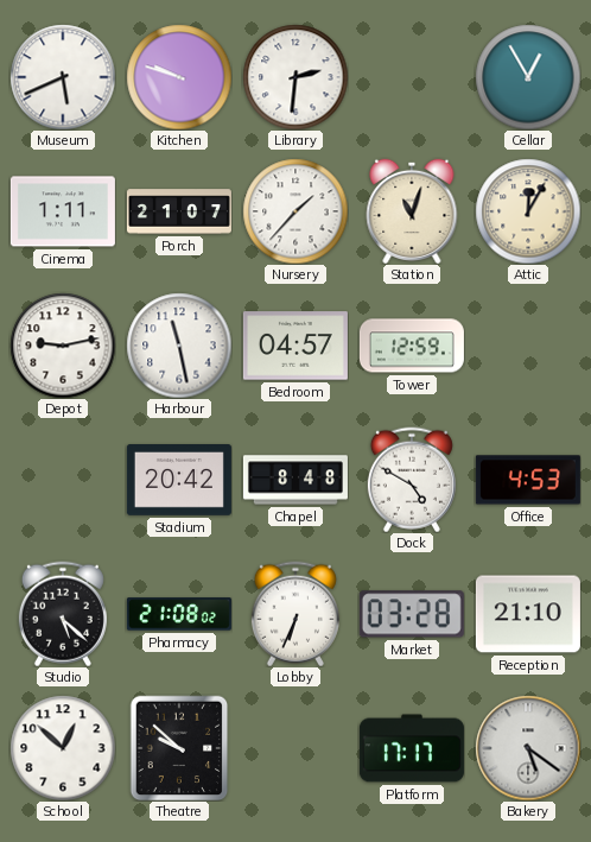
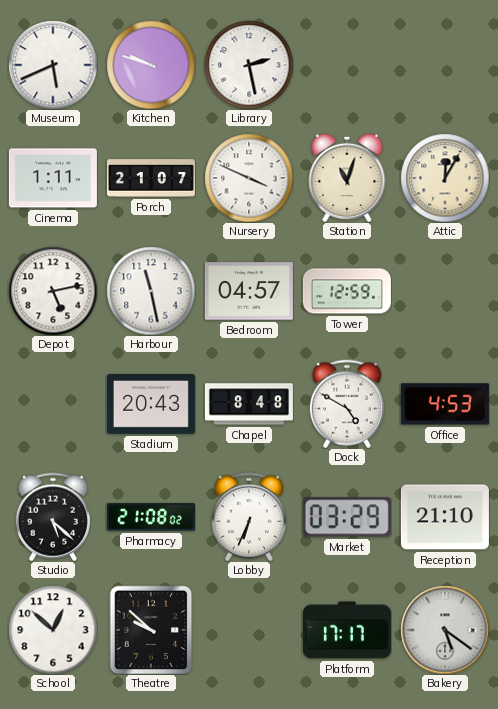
Library: 2:31 -> 2:28
Cellar: 12:55 -> none
Nursery: 1:37 -> 3:49
Depot: 9:13 -> 5:13
Stadium: 20:42 -> 20:43
Market: 03:28 -> 03:29
